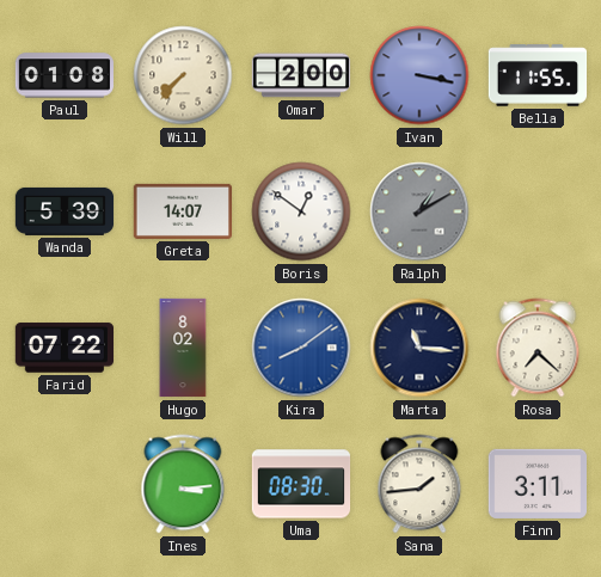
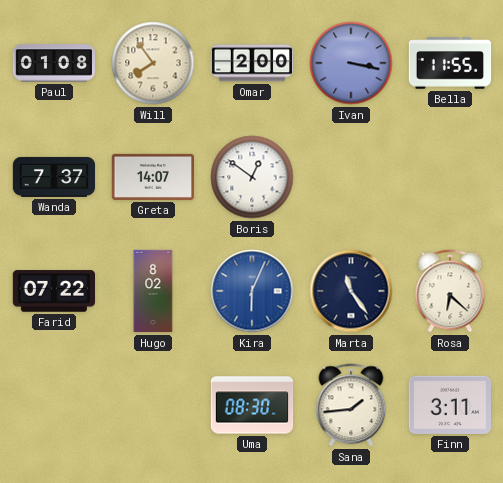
Will: 7:37 -> 7:54
Wanda: 5:39 -> 7:37
Ralph: 1:10 -> none
Kira: 8:09 -> 6:04
Marta: 11:16 -> 11:24
Rosa: 7:22 -> 6:22
Ines: 3:14 -> none
